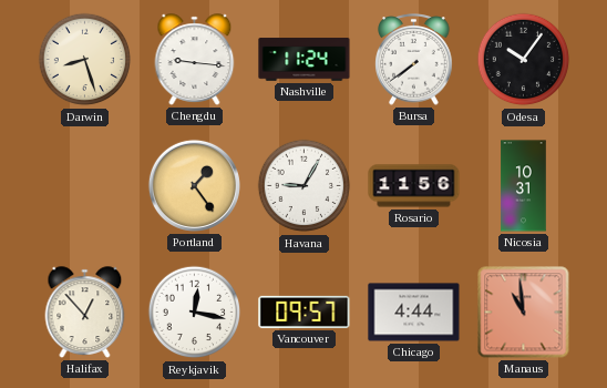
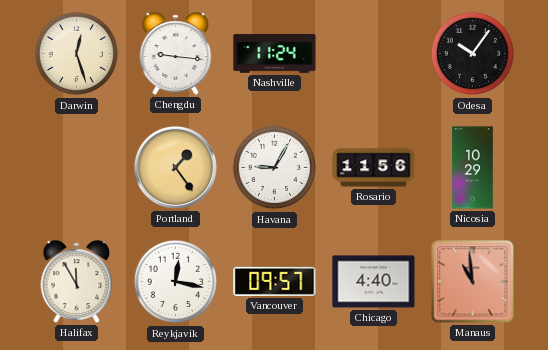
Darwin: 8:27 -> 12:27
Bursa: 7:39 -> none
Nicosia: 10:31 -> 10:29
Halifax: 12:53 -> 11:55
Chicago: 4:44 -> 4:40
